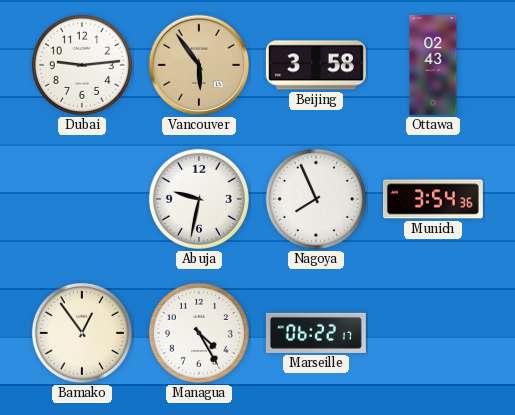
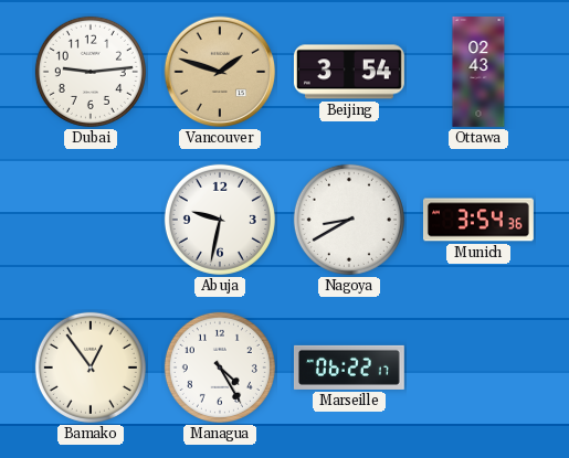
Vancouver: 5:54 -> 1:48
Beijing: 3:58 -> 3:54
Nagoya: 7:56 -> 8:40
